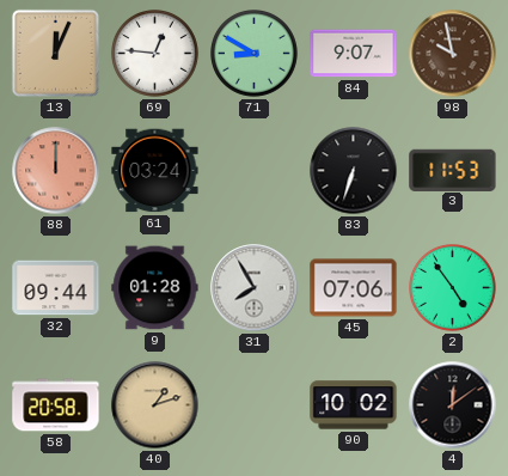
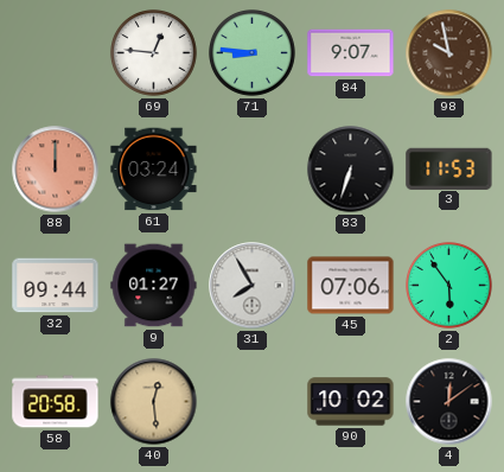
13: 12:04 -> none
71: 8:50 -> 8:46
9: 01:28 -> 01:27
2: 4:54 -> 5:54
40: 1:12 -> 12:29
